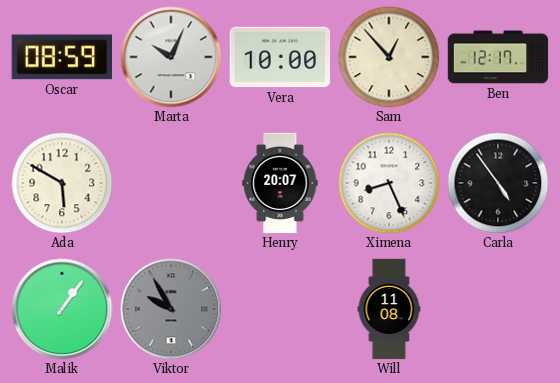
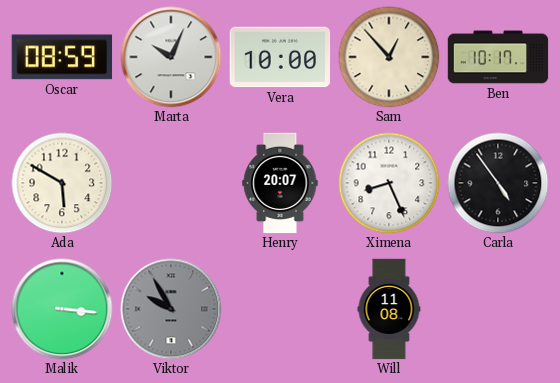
Ben: 12:17 -> 10:17
Malik: 1:06 -> 3:16
